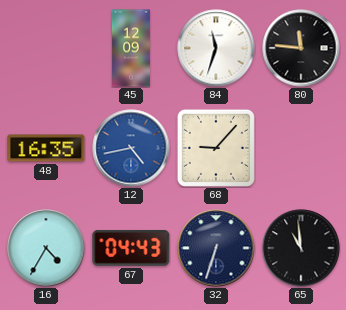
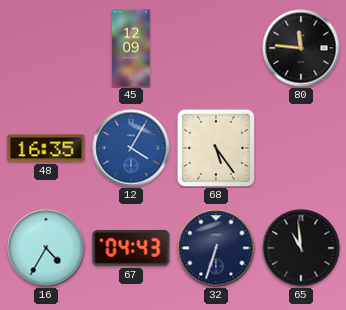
84: 11:33 -> none
12: 4:43 -> 4:05
68: 9:07 -> 5:24
